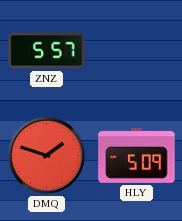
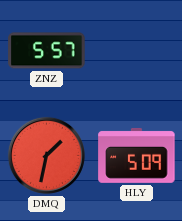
DMQ: 1:48 -> 1:32
